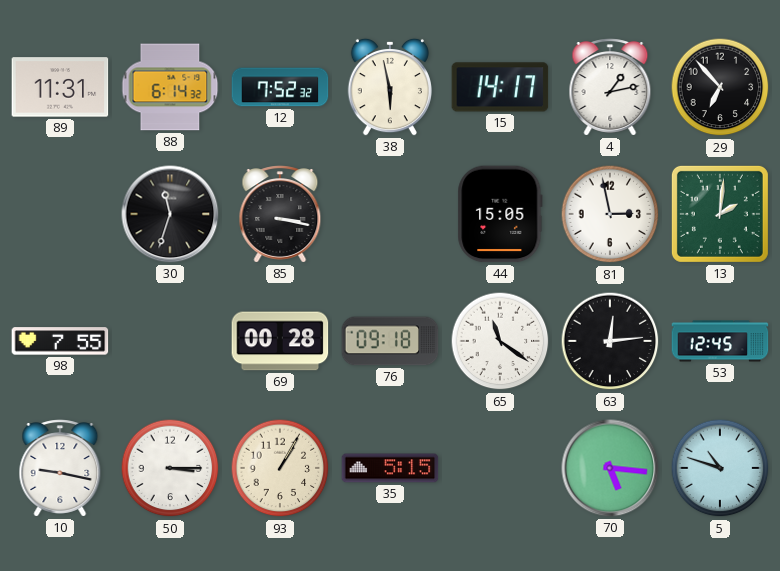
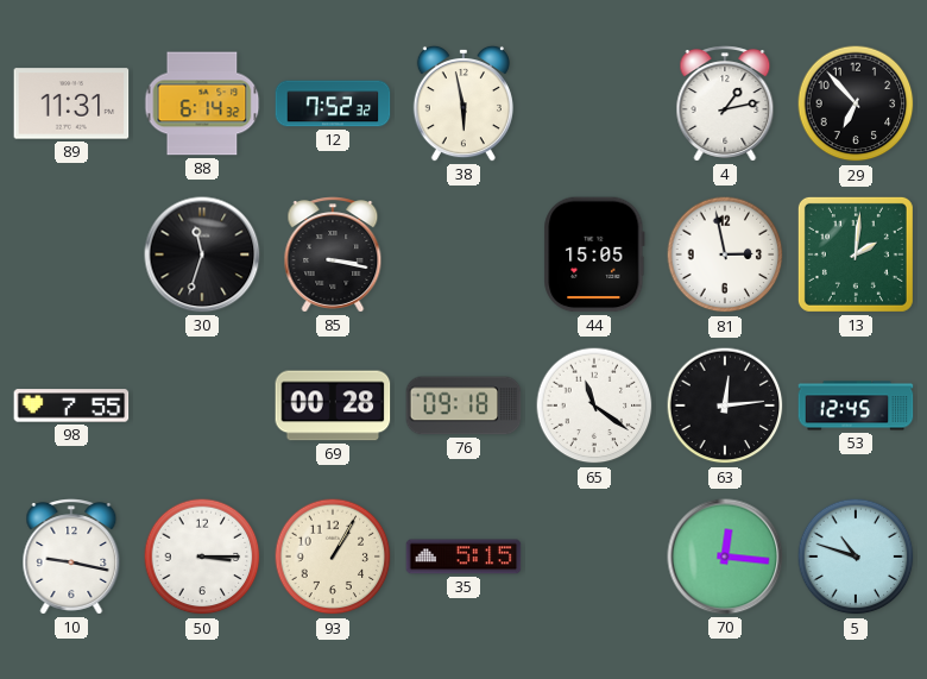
15: 14:17 -> none
70: 5:16 -> 12:16
